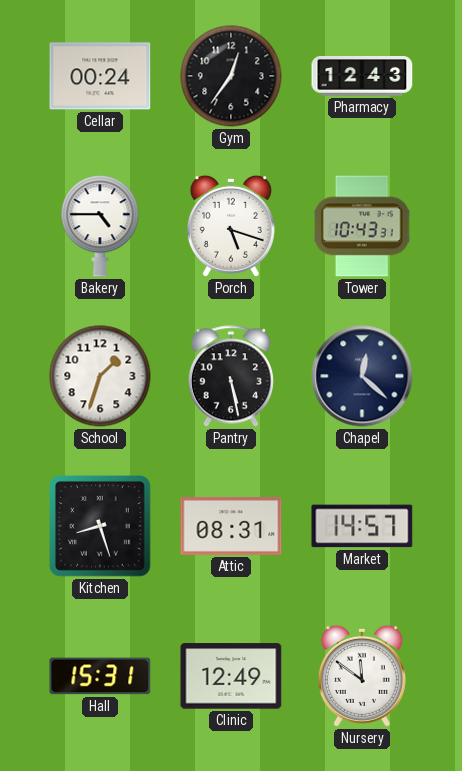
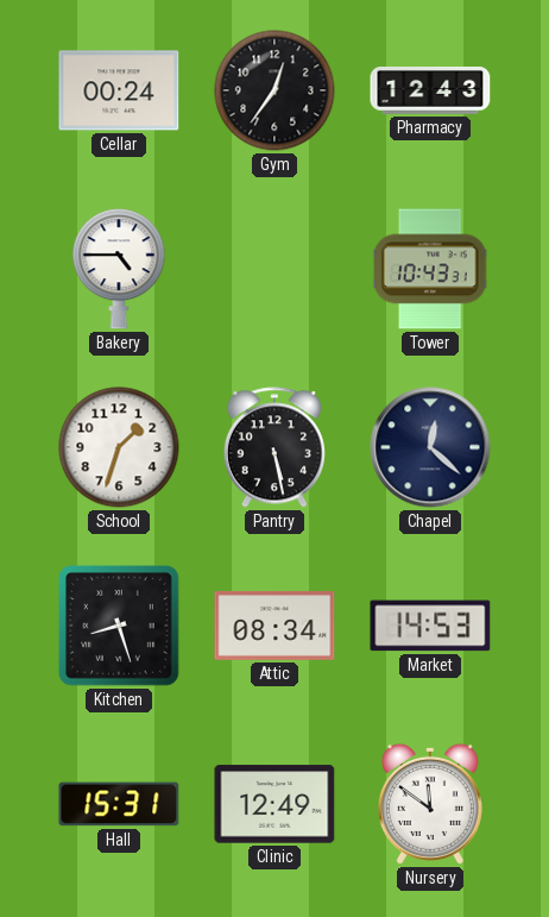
Porch: 5:18 -> none
Attic: 08:31 -> 08:34
Market: 14:57 -> 14:53
